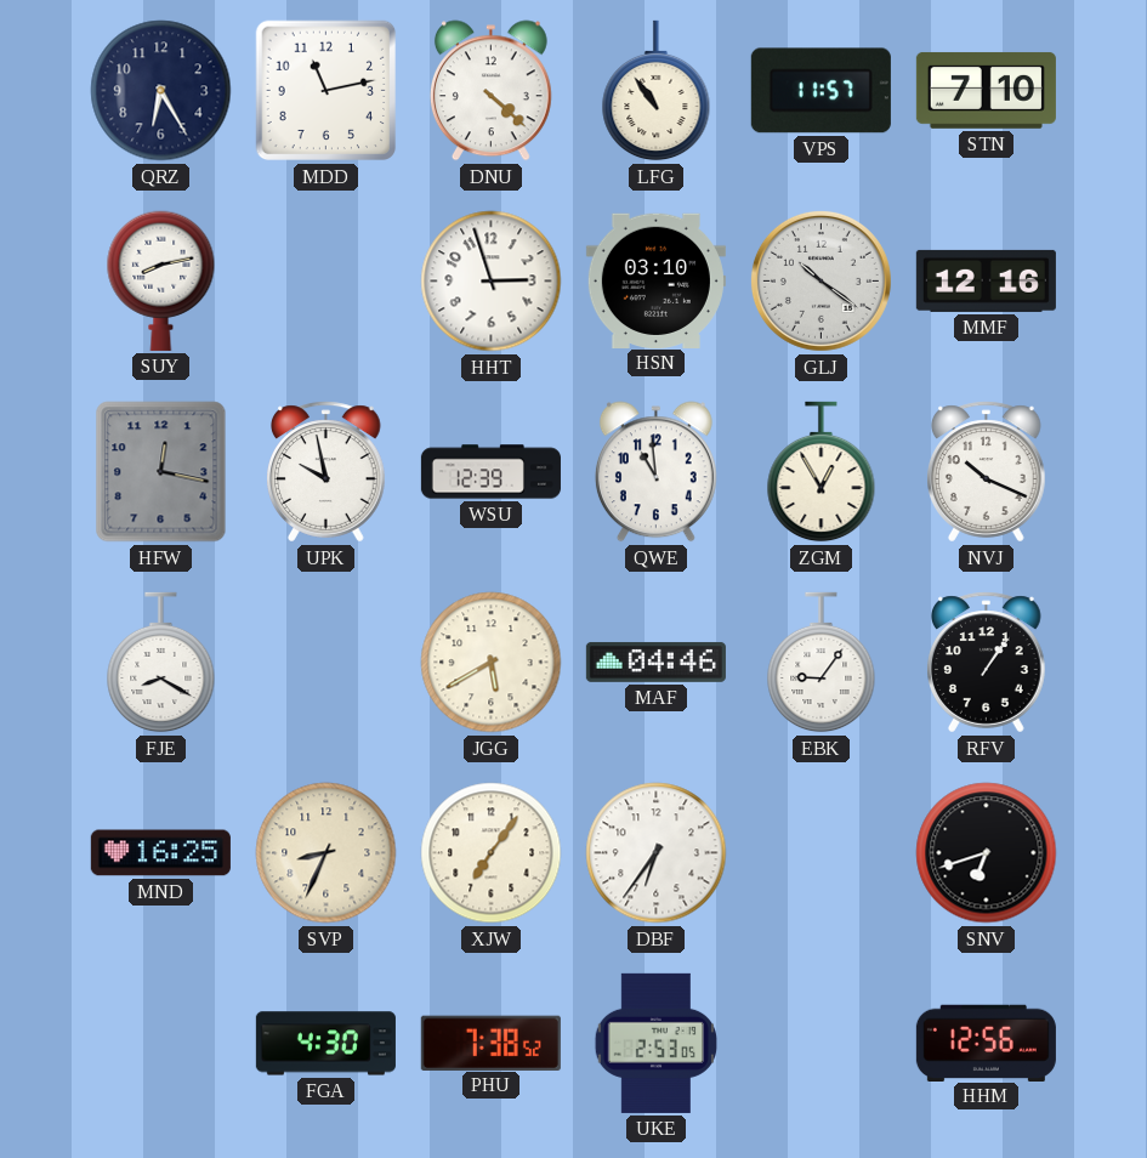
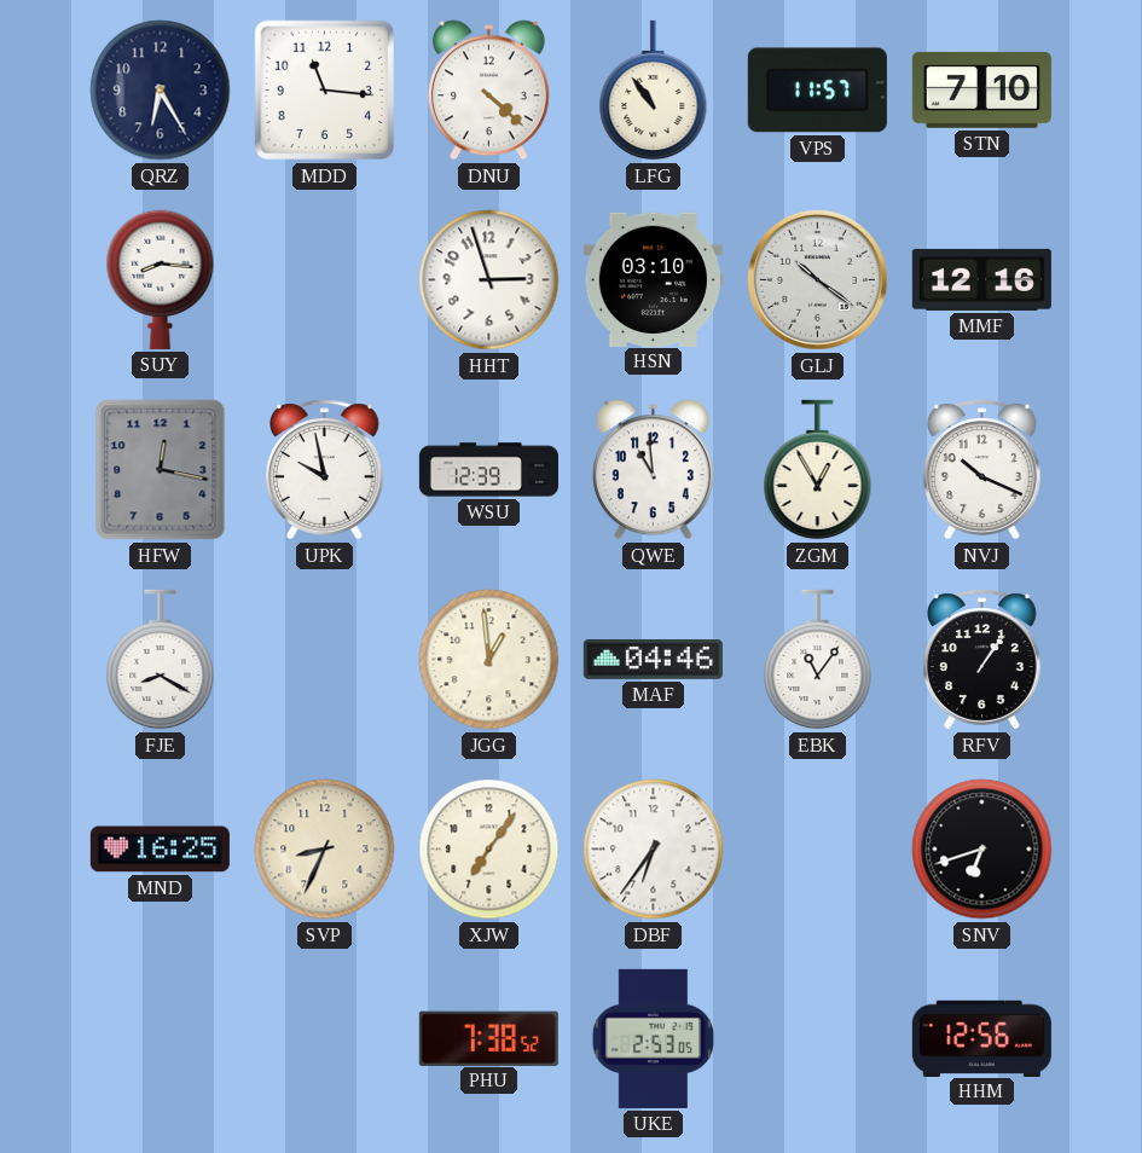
MDD: 11:13 -> 11:16
SUY: 8:13 -> 8:16
JGG: 5:40 -> 12:59
EBK: 9:06 -> 11:06
FGA: 4:30 -> none
